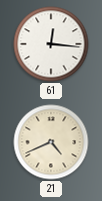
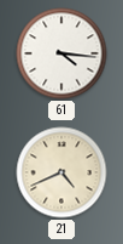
61: 12:16 -> 4:16
